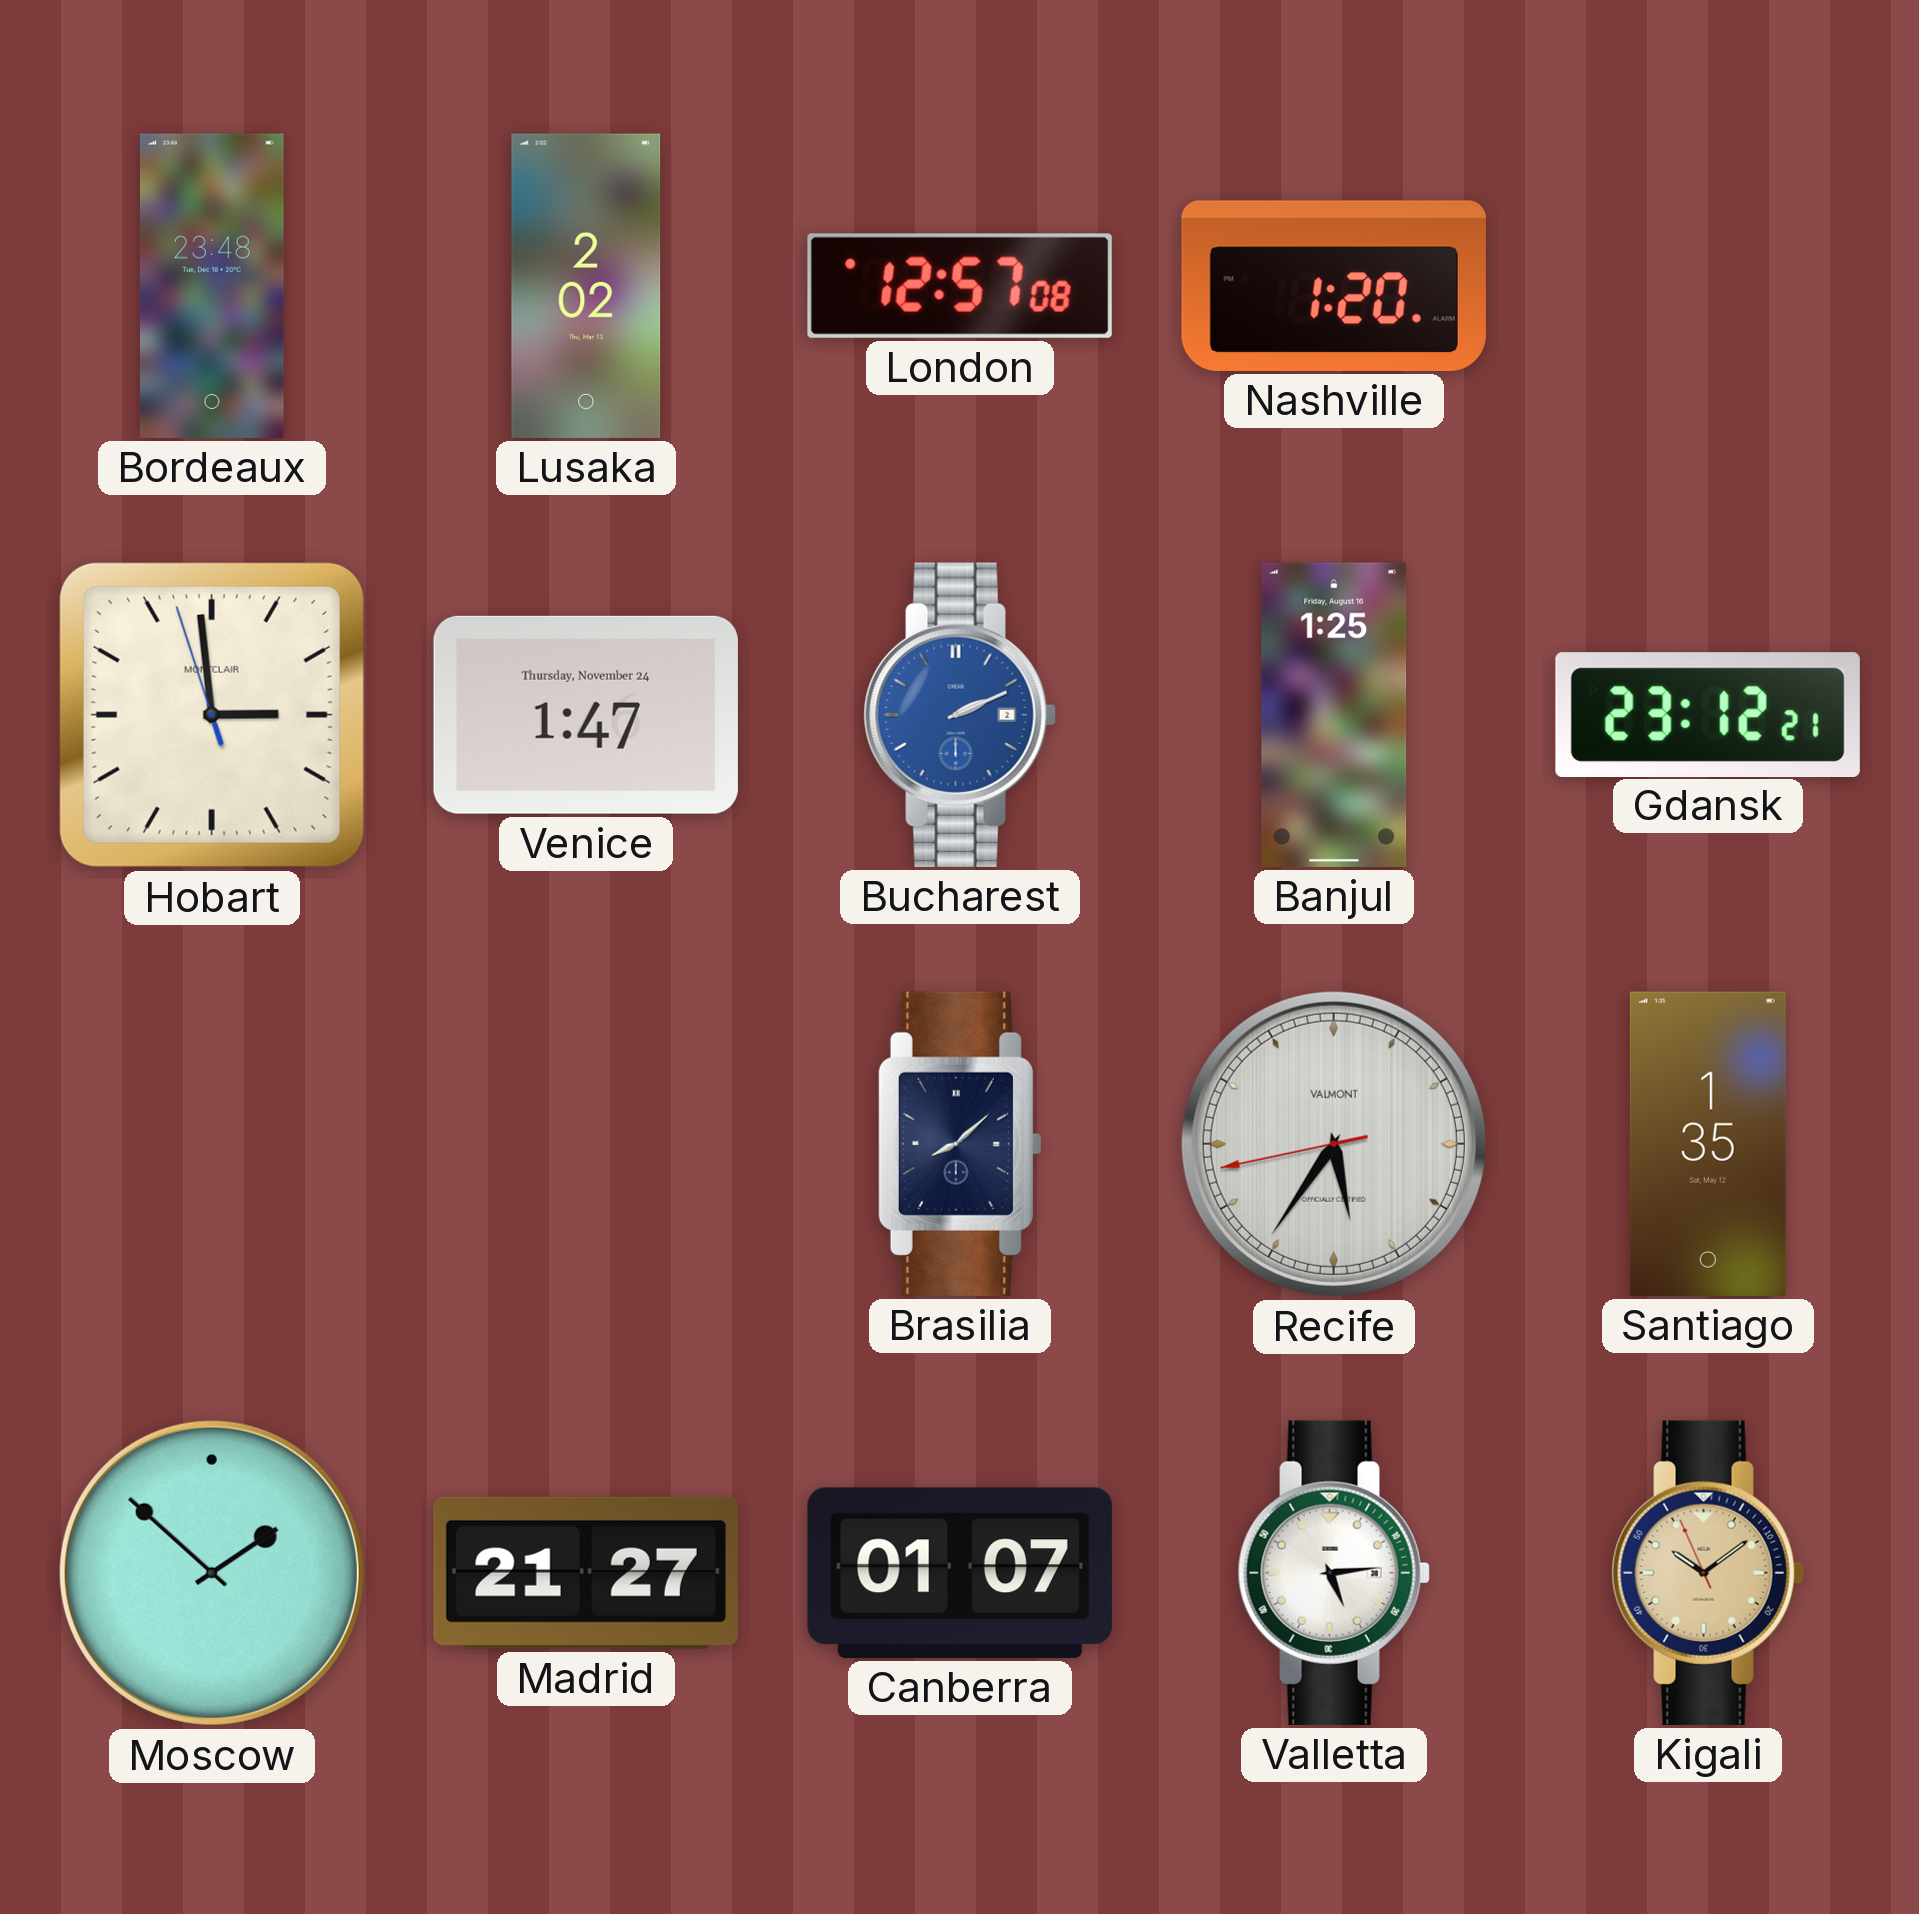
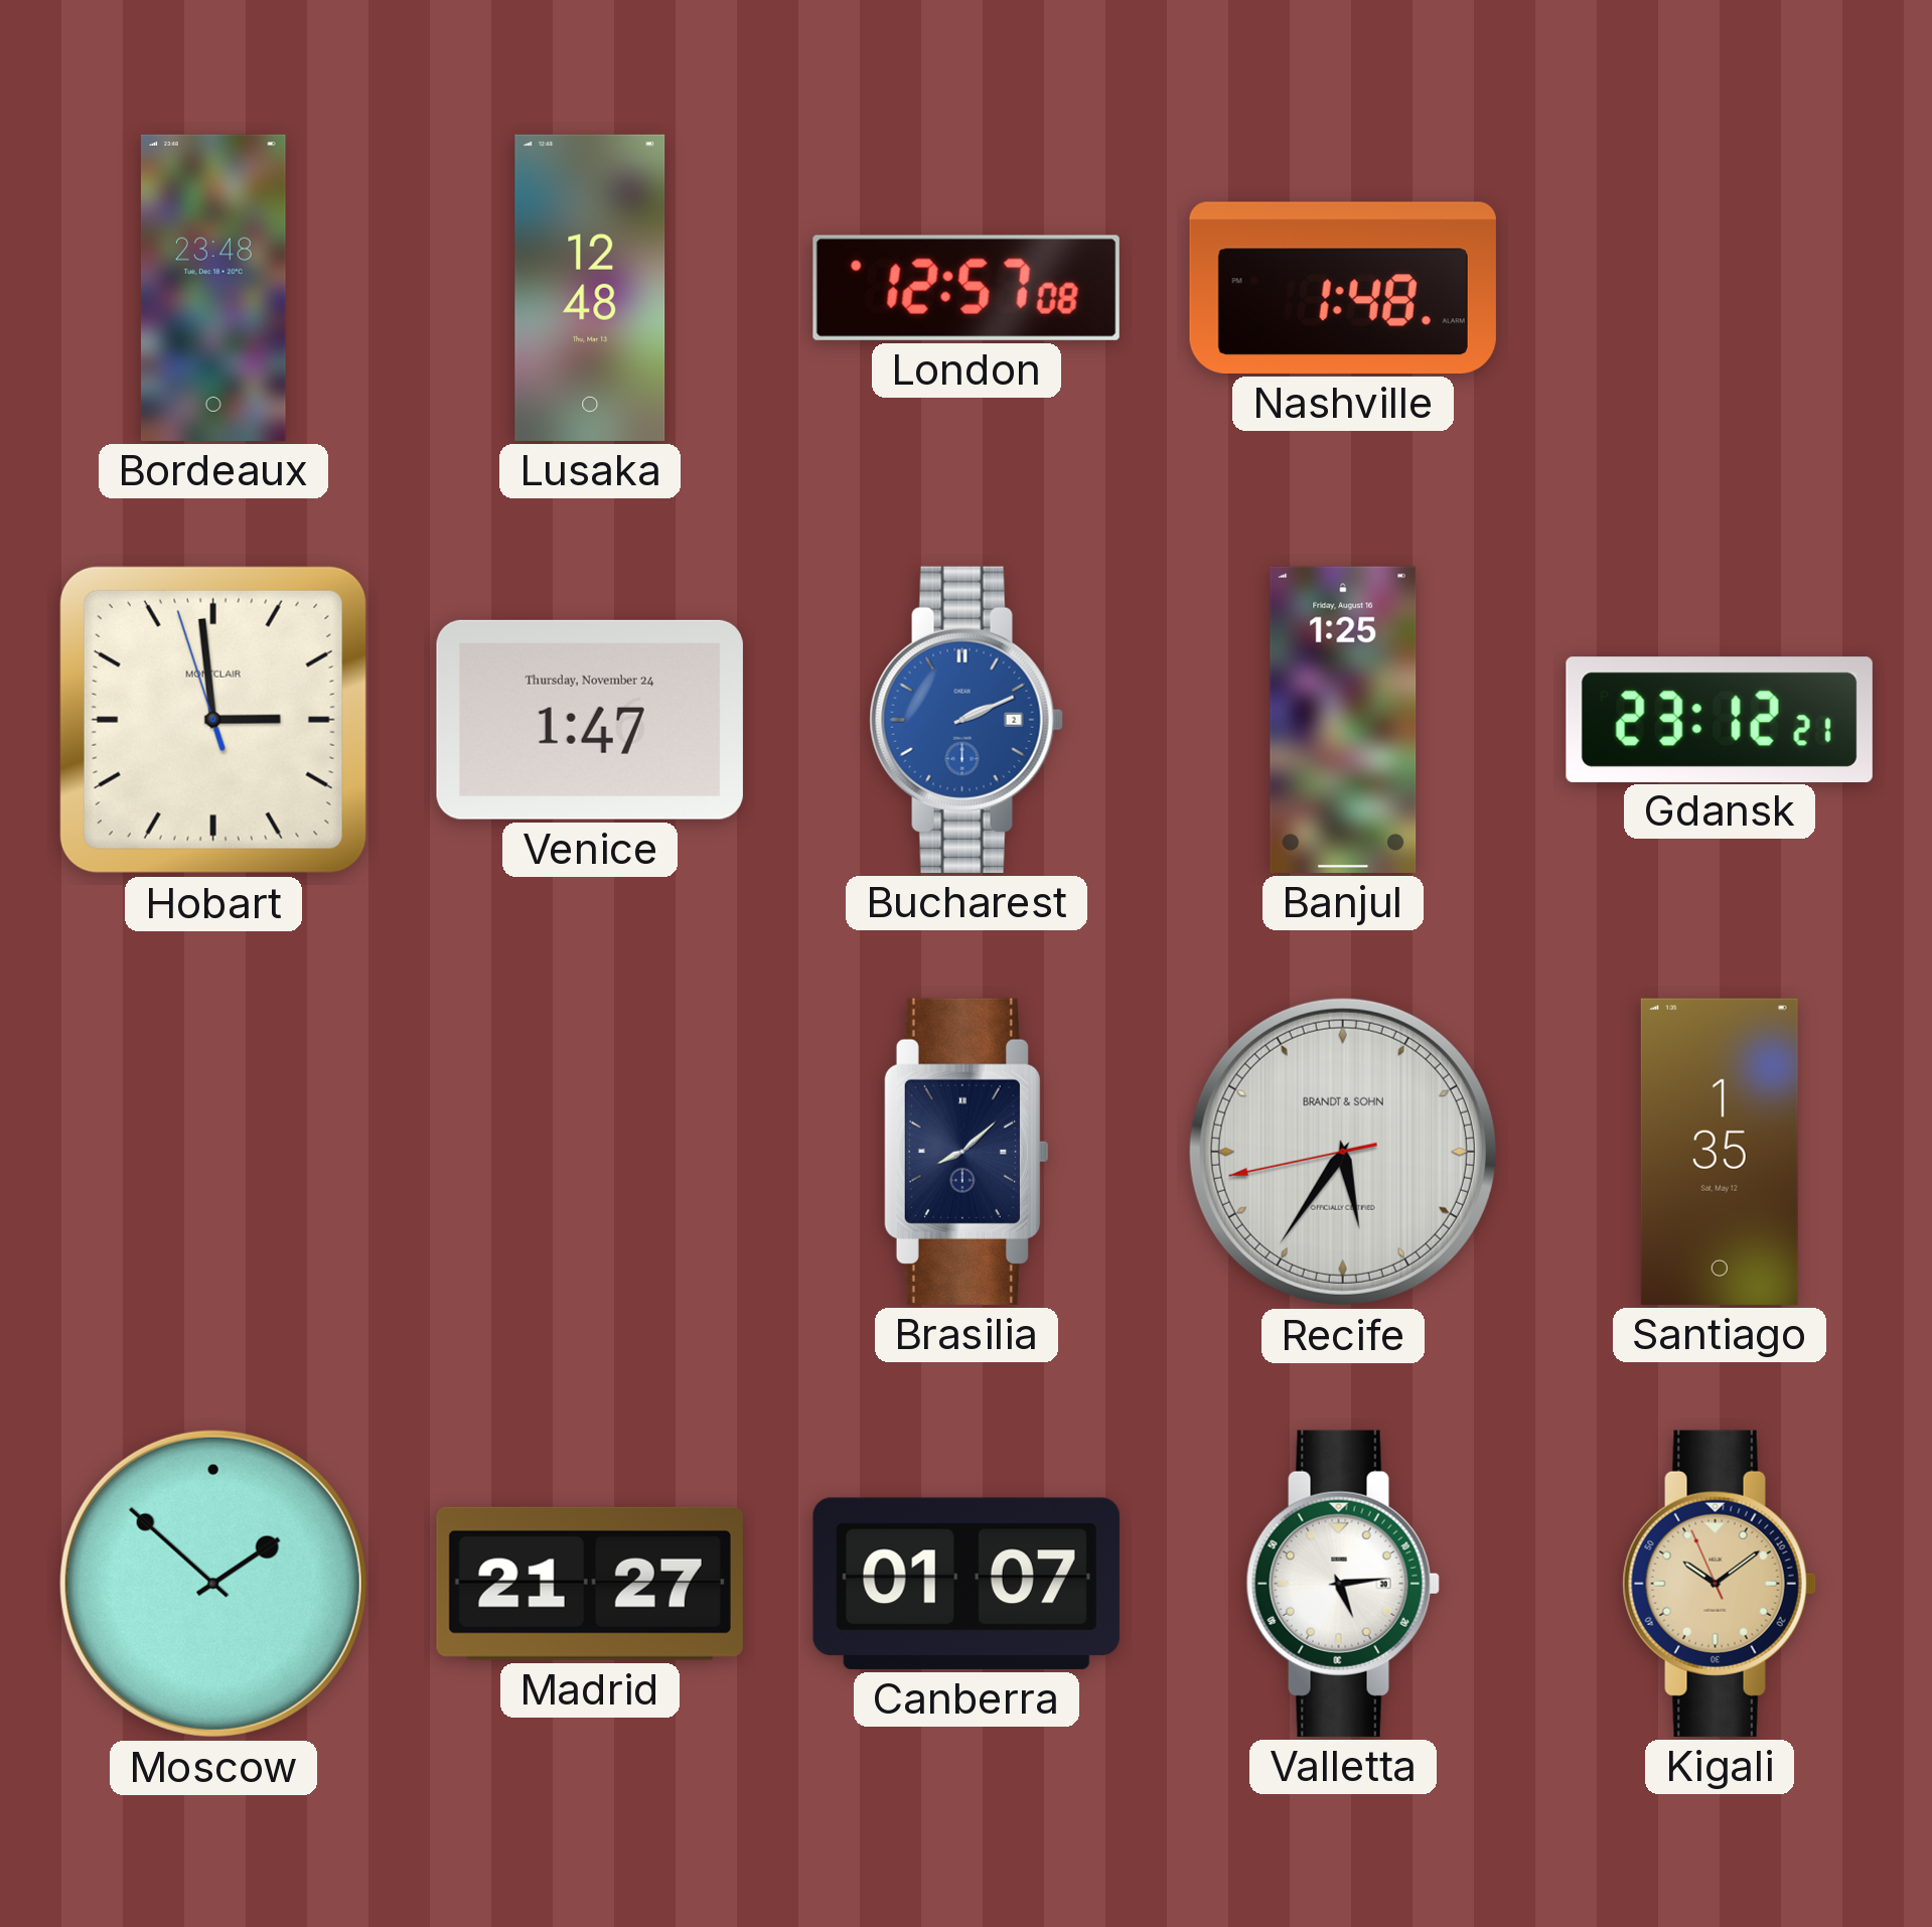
Lusaka: 2:02 -> 12:48
Nashville: 1:20 -> 1:48
Recife brand: VALMONT -> BRANDT & SOHN
